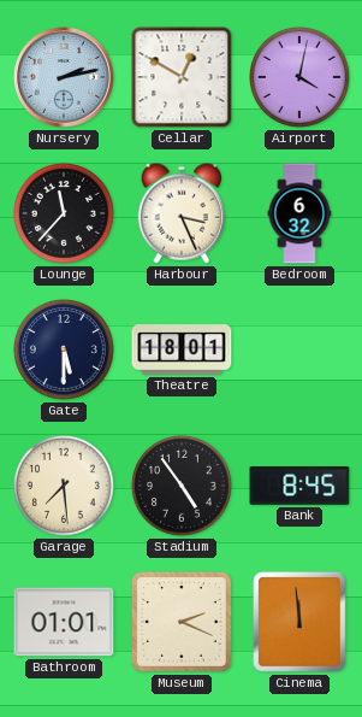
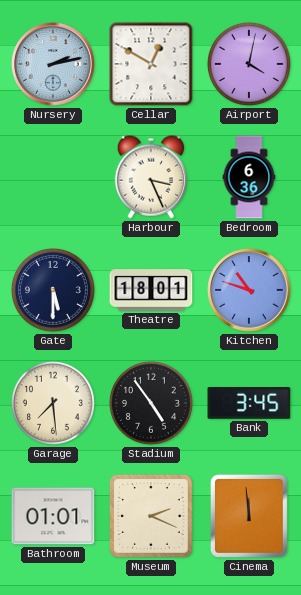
Lounge: 11:37 -> none
Bedroom: 6:32 -> 6:36
Kitchen: none -> 10:48
Bank: 8:45 -> 3:45
